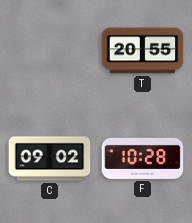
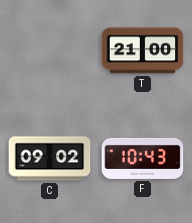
T: 20:55 -> 21:00
F: 10:28 -> 10:43
